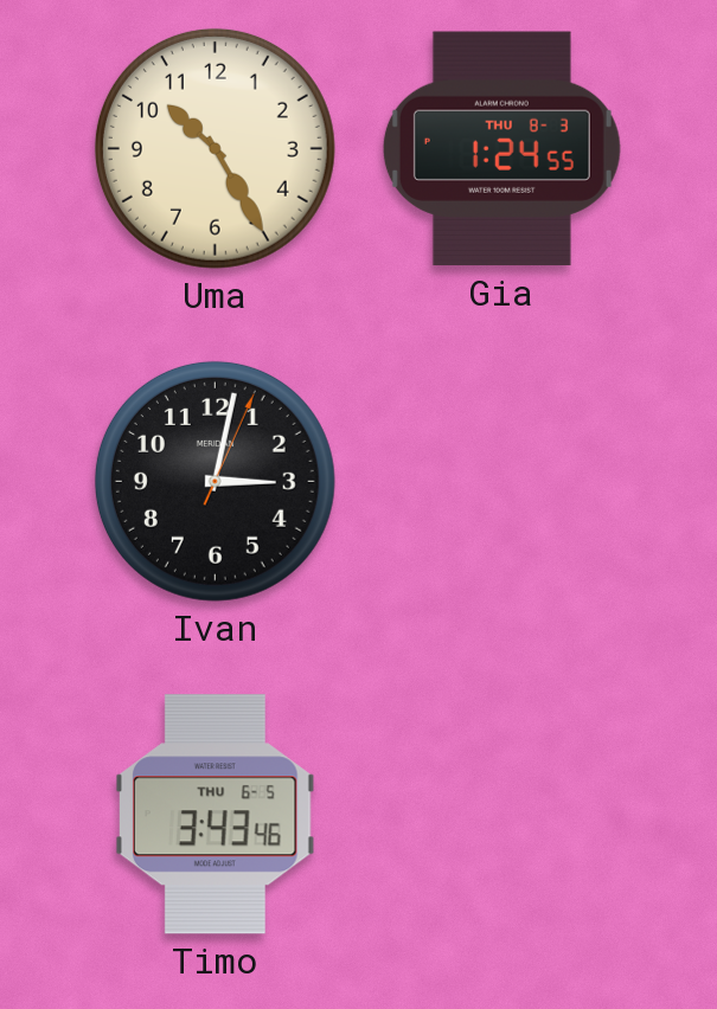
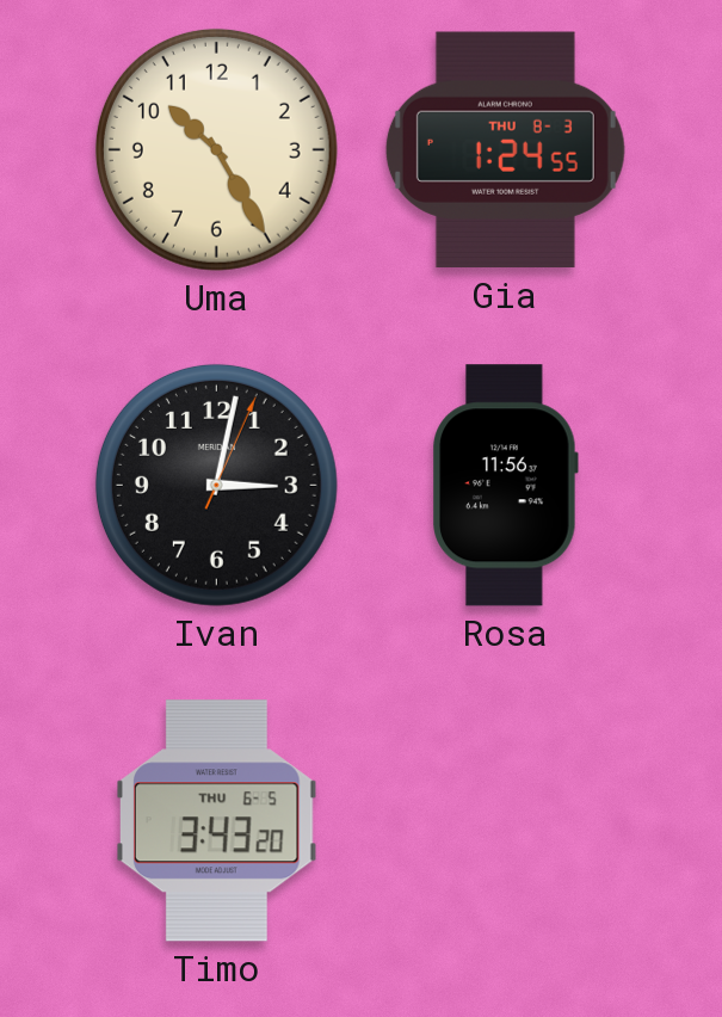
Rosa: none -> 11:56
Timo: 3:43:46 -> 3:43:20
